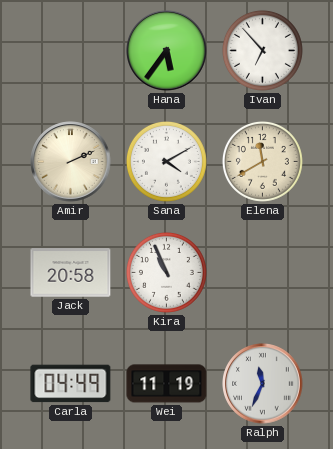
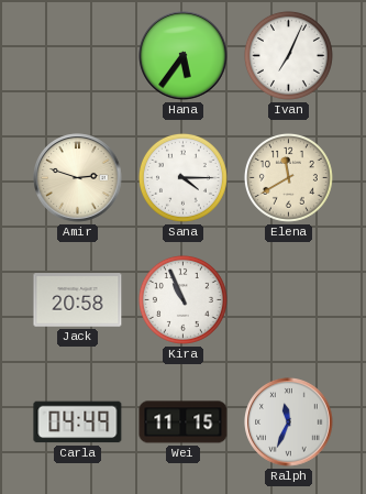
Ivan: 6:53 -> 7:04
Amir: 2:11 -> 2:48
Sana: 4:10 -> 4:15
Wei: 11:19 -> 11:15
